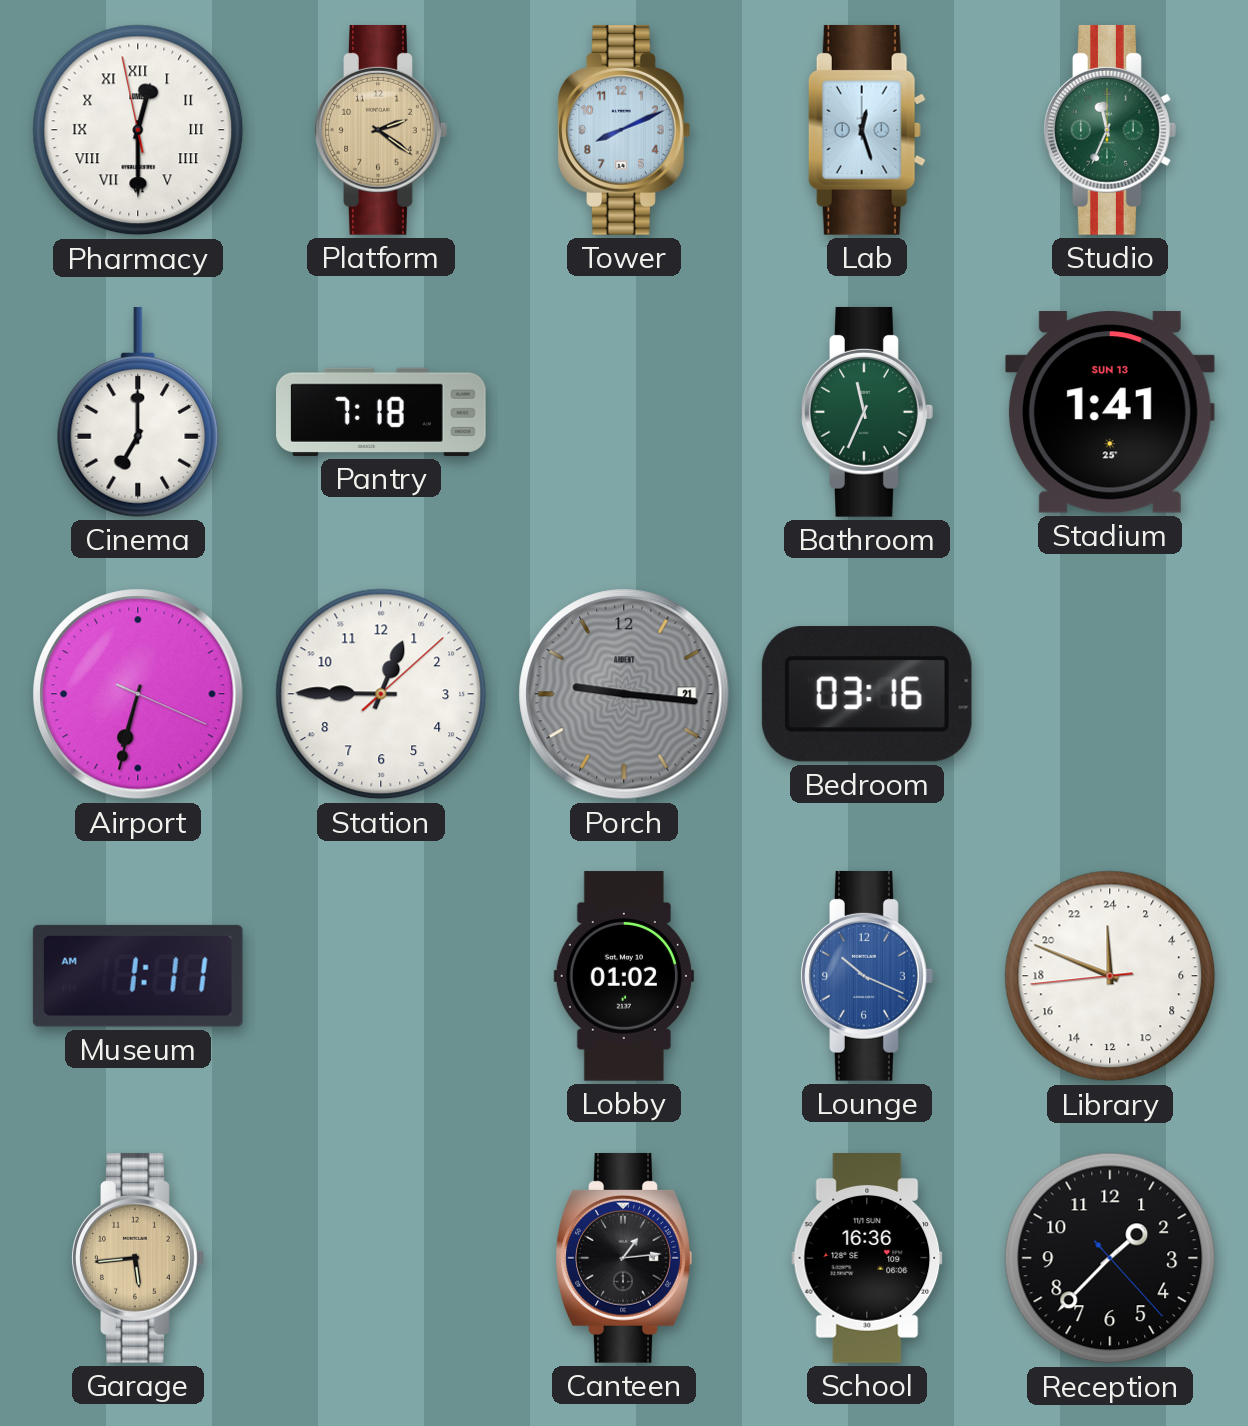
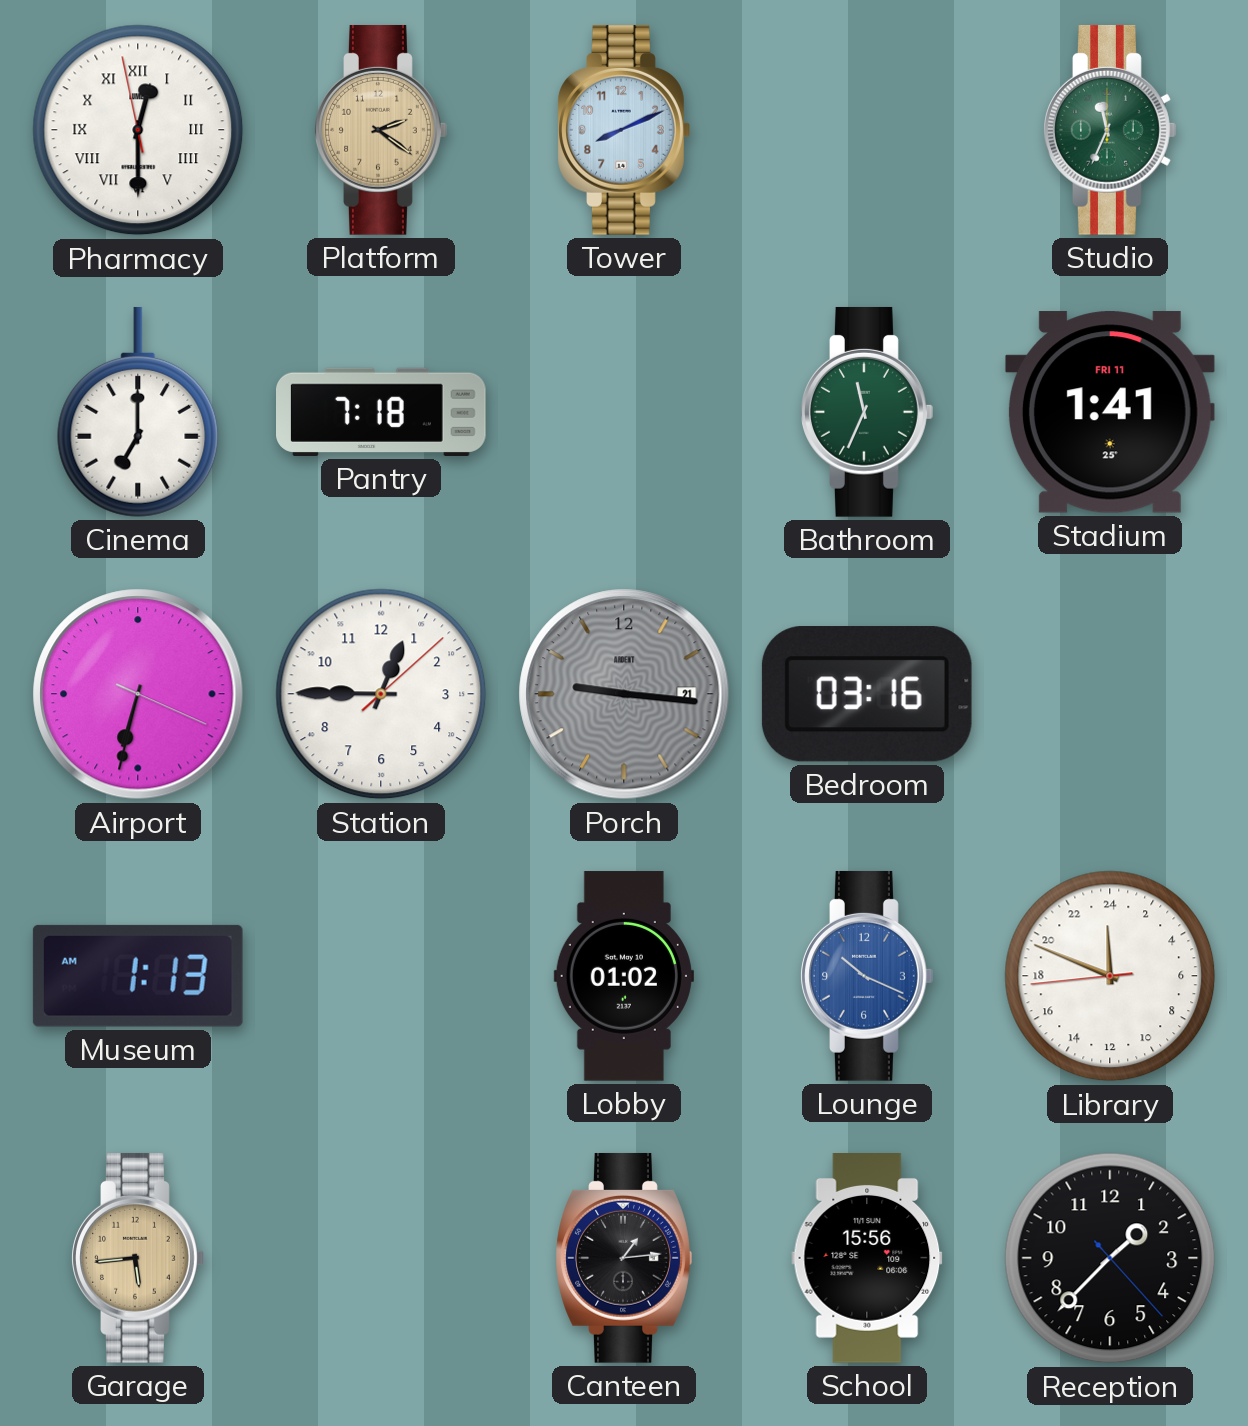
Lab: 12:27 -> none
Stadium date: SUN 13 -> FRI 11
Museum: 1:11 -> 1:13
School: 16:36 -> 15:56
